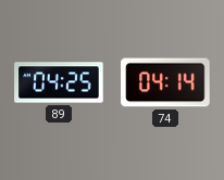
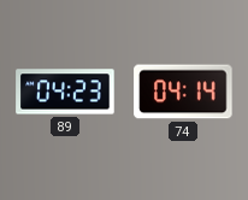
89: 04:25 -> 04:23
